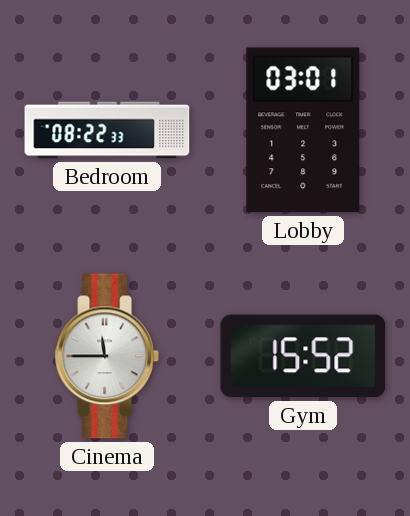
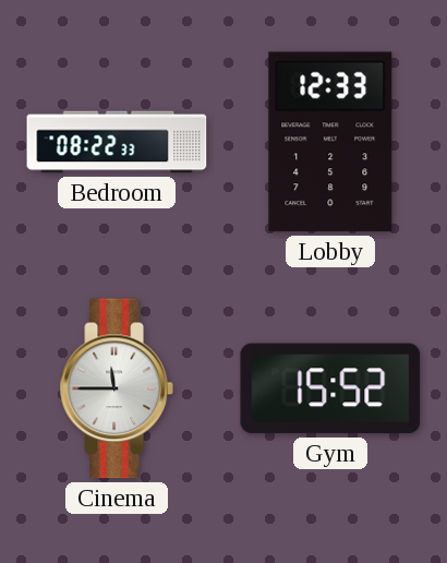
Lobby: 03:01 -> 12:33
